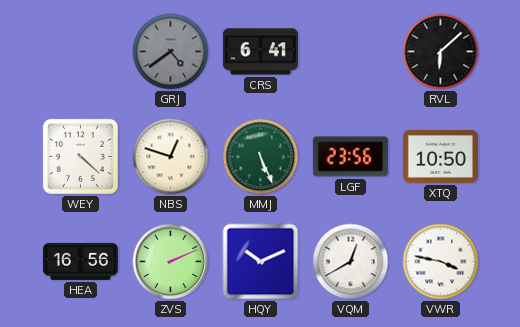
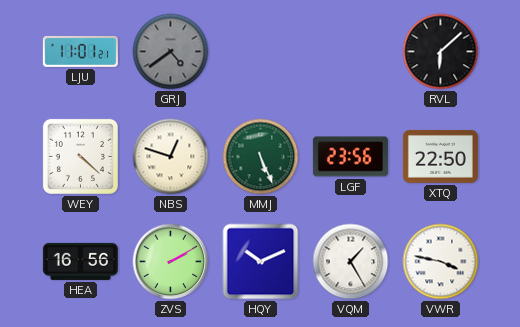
LJU: none -> 11:01
CRS: 6:41 -> none
XTQ: 10:50 -> 22:50
ZVS: 2:11 -> 2:10
VQM: 12:40 -> 1:25
